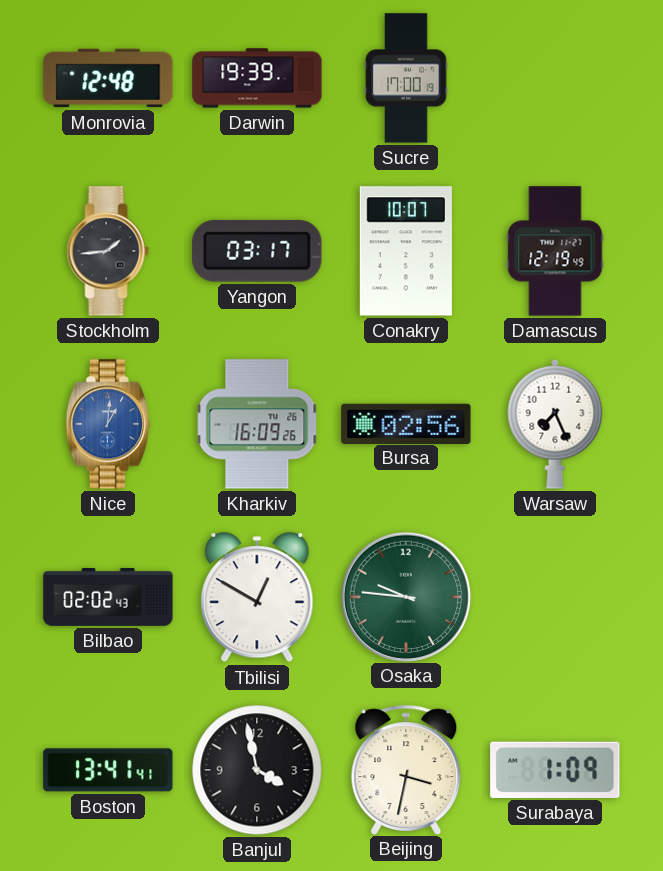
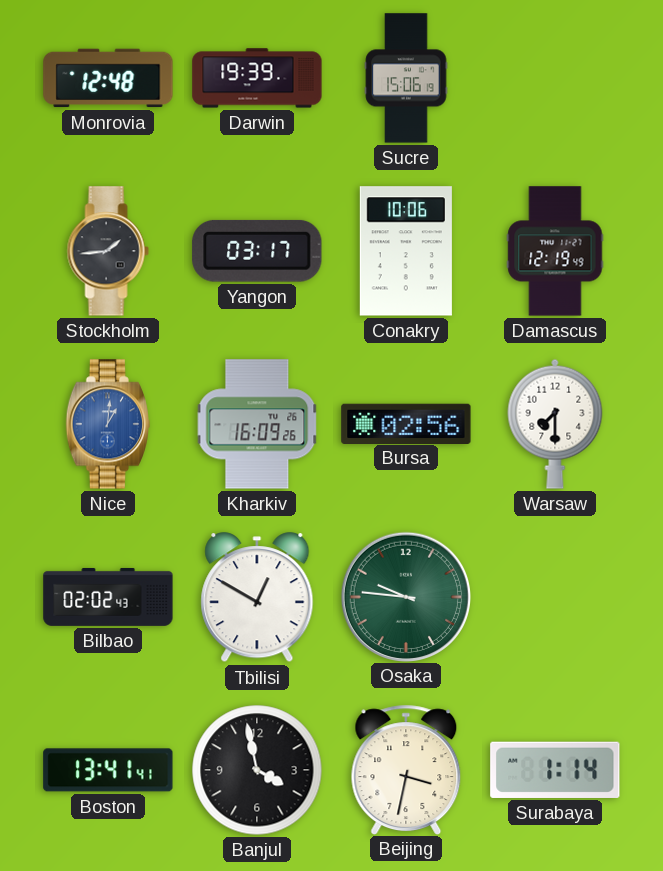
Sucre: 17:00 -> 15:06
Conakry: 10:07 -> 10:06
Warsaw: 7:26 -> 7:30
Surabaya: 1:09 -> 1:14
